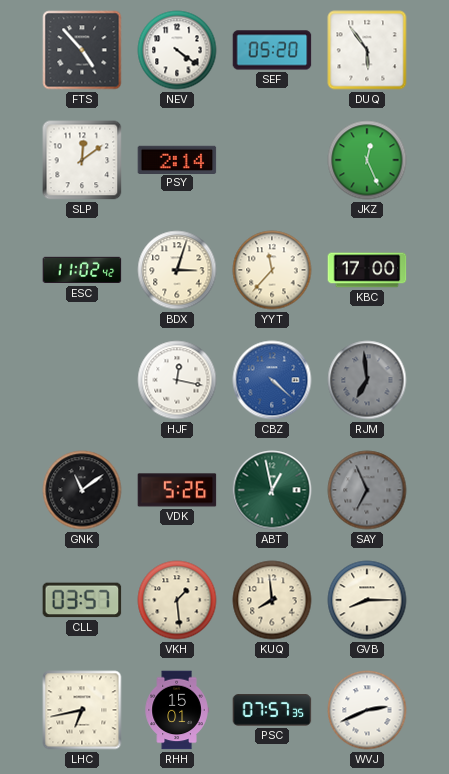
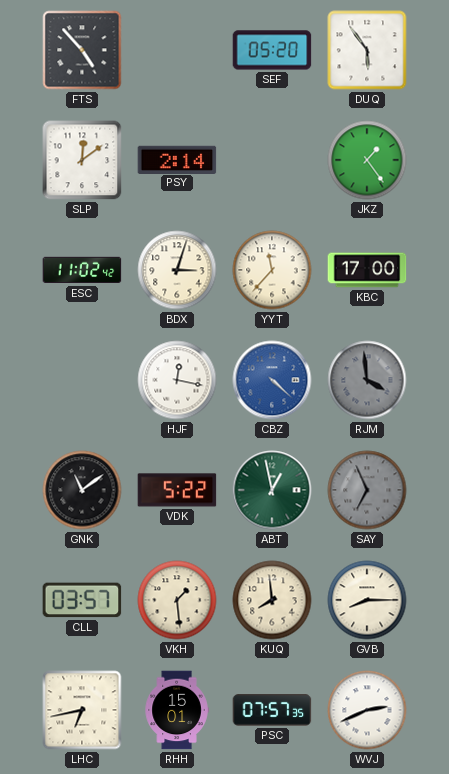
NEV: 4:21 -> none
JKZ: 12:26 -> 1:24
RJM: 6:59 -> 3:59
VDK: 5:26 -> 5:22
